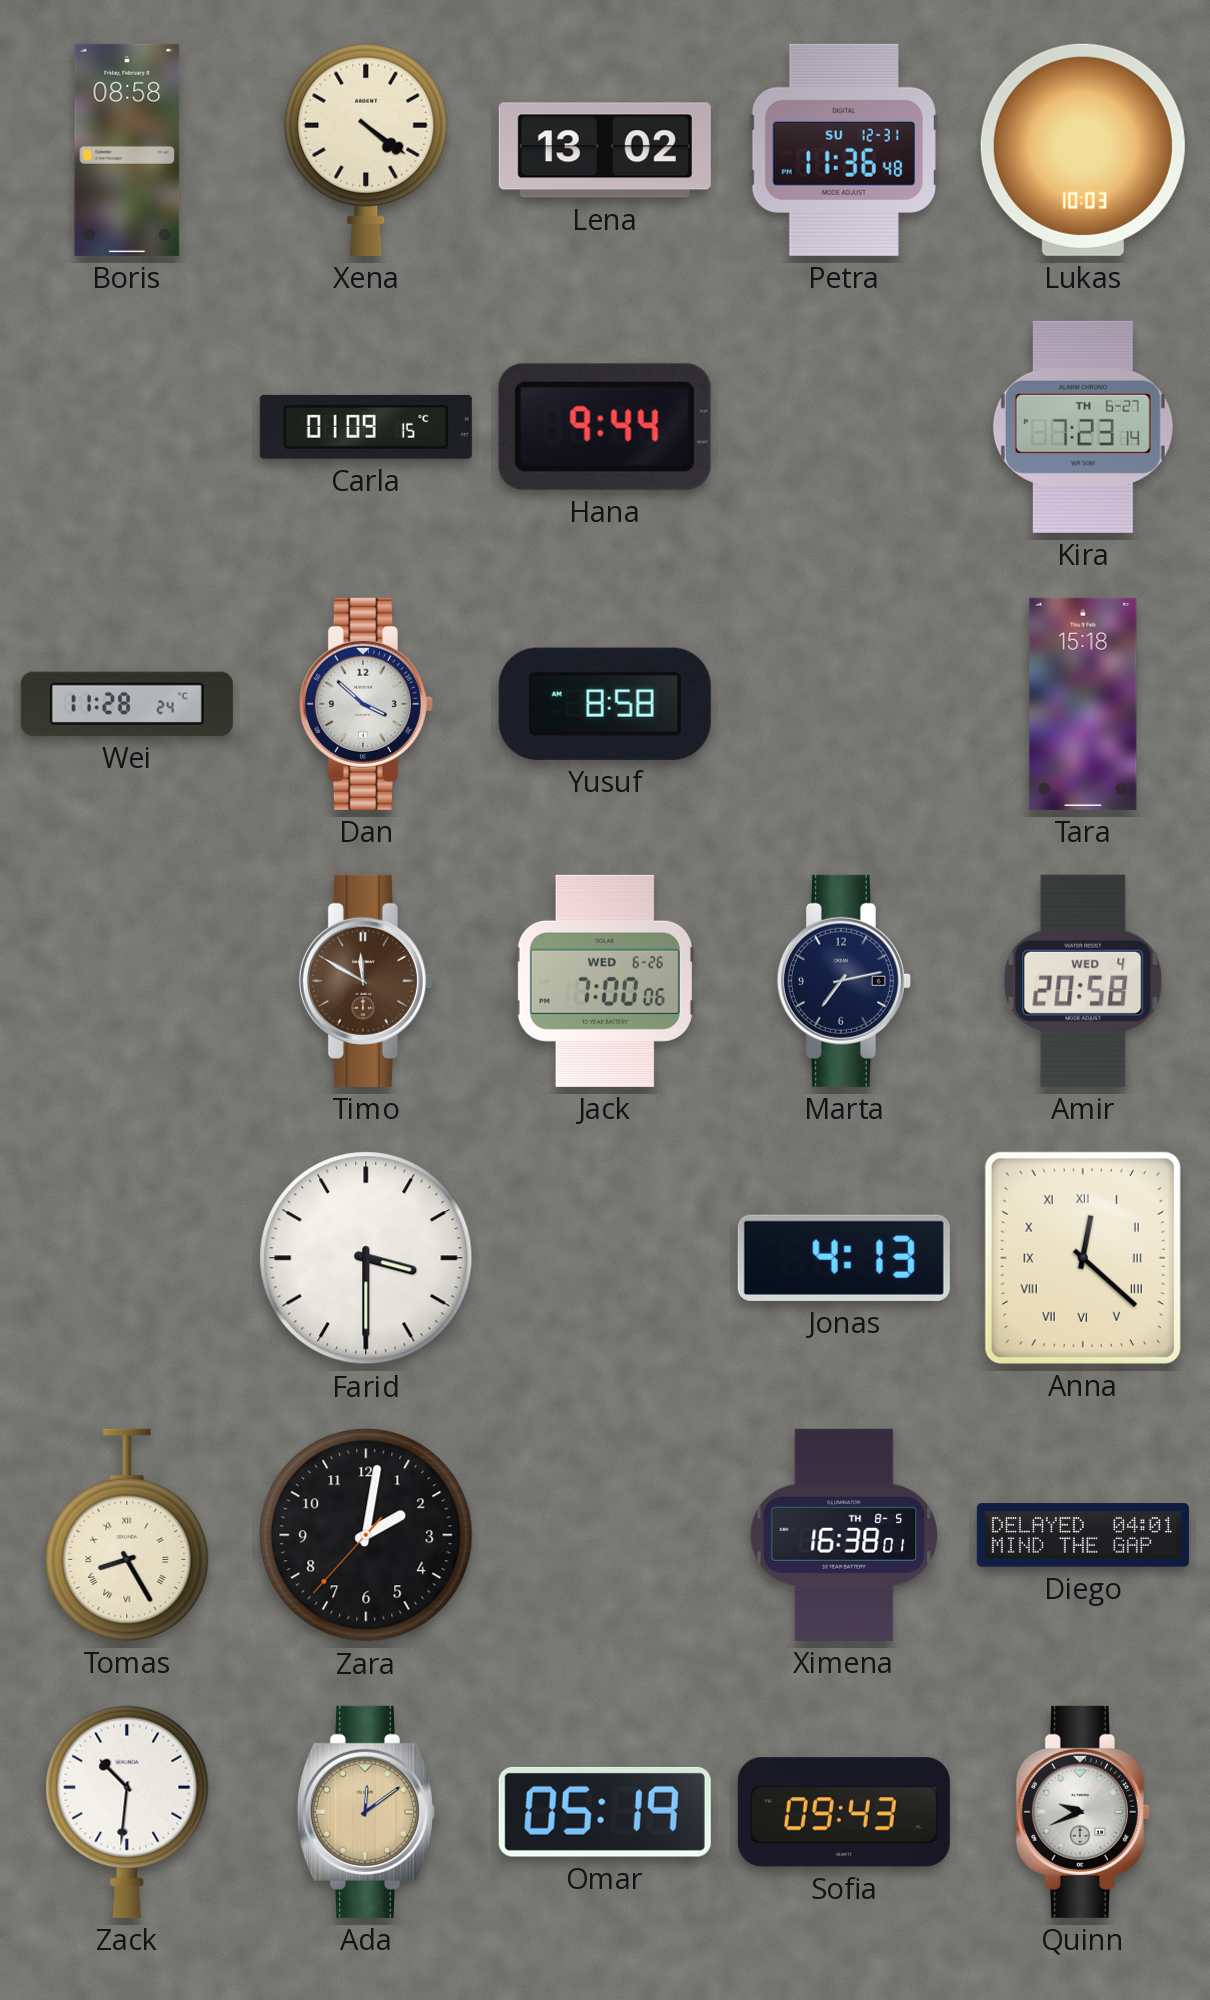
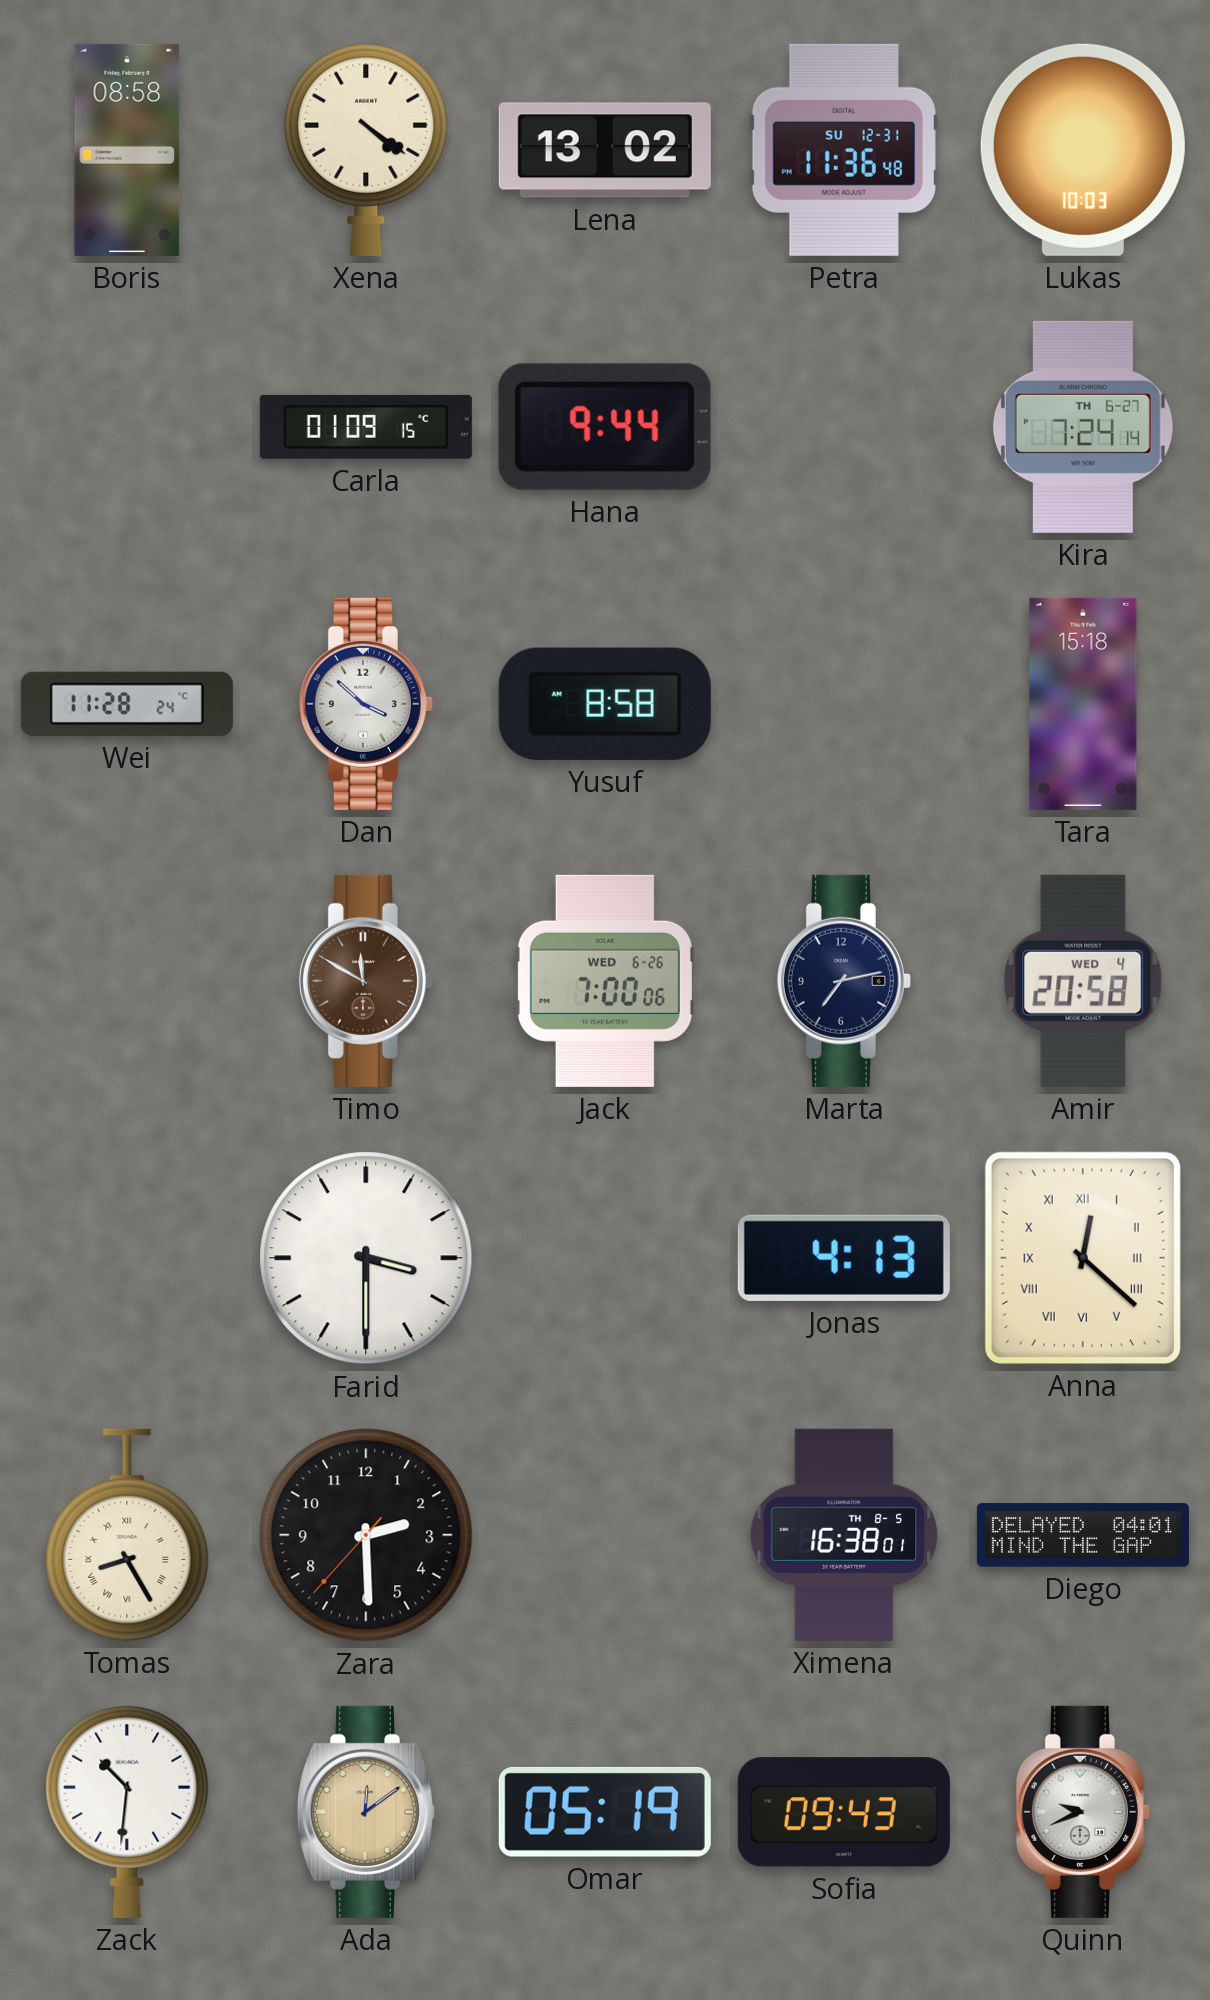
Kira: 7:23 -> 7:24
Zara: 2:01 -> 2:29
